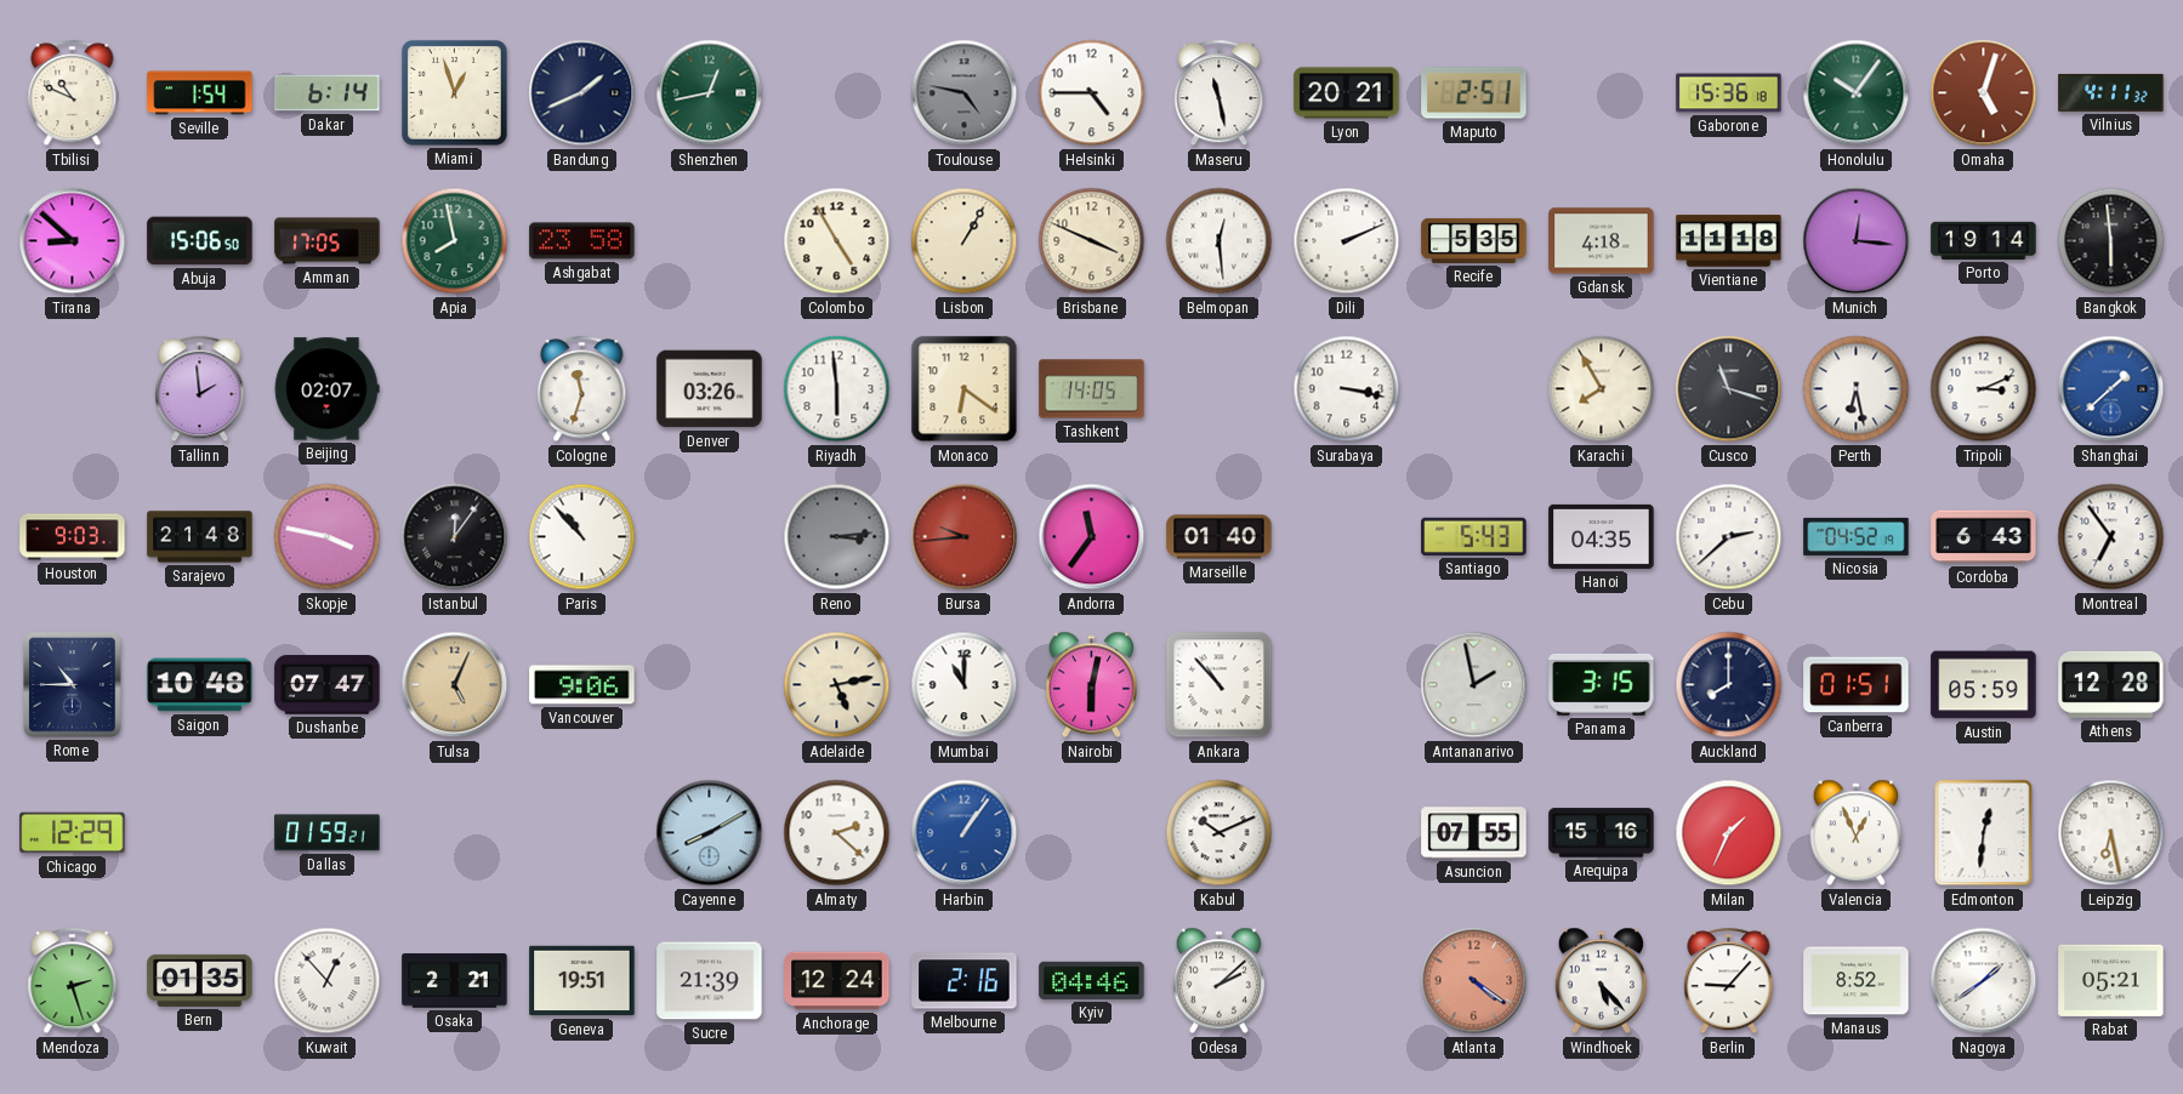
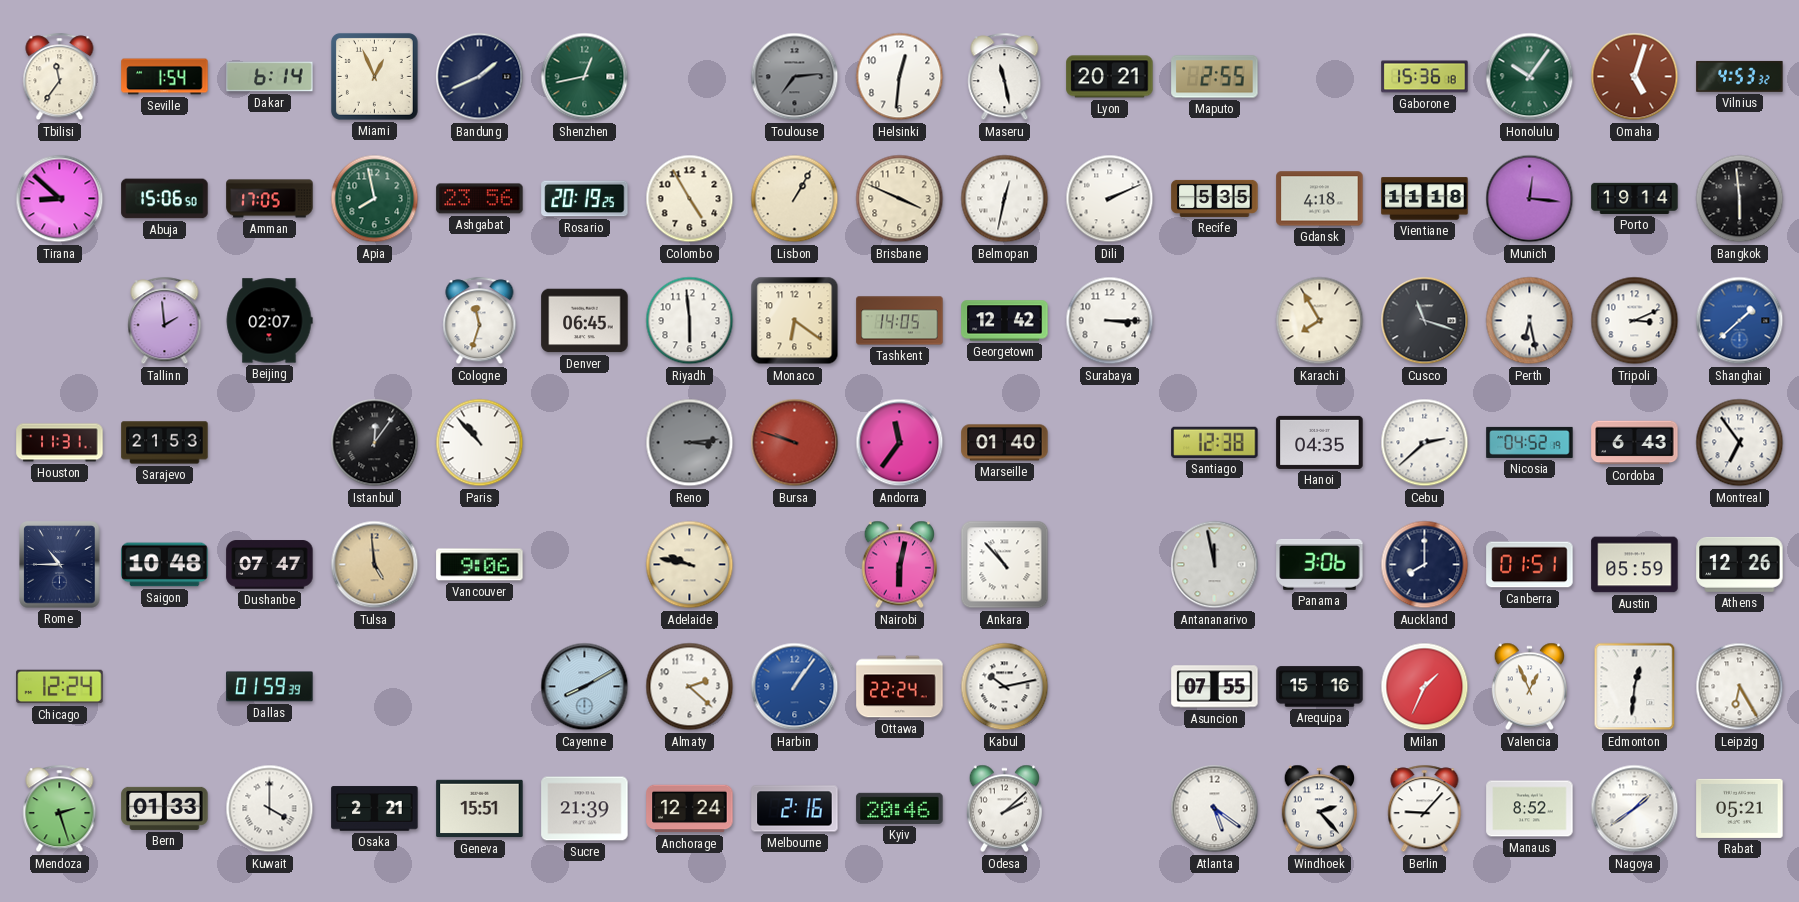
Tbilisi: 10:49 -> 11:36
Miami: 12:57 -> 12:56
Toulouse: 4:47 -> 7:14
Helsinki: 4:45 -> 12:31
Maputo: 2:51 -> 2:55
Vilnius: 4:11 -> 4:53
Ashgabat: 23:58 -> 23:56
Rosario: none -> 20:19
Belmopan: 12:29 -> 12:32
Denver: 03:26 -> 06:45
Georgetown: none -> 12:42
Surabaya: 3:17 -> 3:15
Houston: 9:03 -> 11:31
Sarajevo: 21:48 -> 21:53
Skopje: 3:47 -> none
Bursa: 9:44 -> 9:48
Santiago: 5:43 -> 12:38
Tulsa: 5:04 -> 4:59
Adelaide: 5:13 -> 9:47
Mumbai: 11:00 -> none
Antananarivo: 1:58 -> 11:58
Panama: 3:15 -> 3:06
Athens: 12:28 -> 12:26
Chicago: 12:29 -> 12:24
Dallas: 01:59:21 -> 01:59:39
Ottawa: none -> 22:24
Kabul: 10:11 -> 10:13
Leipzig: 6:28 -> 6:25
Bern: 01:35 -> 01:33
Kuwait: 12:53 -> 4:00
Geneva: 19:51 -> 15:51
Kyiv: 04:46 -> 20:46
Atlanta: 4:21 -> 5:21
Atlanta dial: salmon -> white
Windhoek: 5:23 -> 2:23
